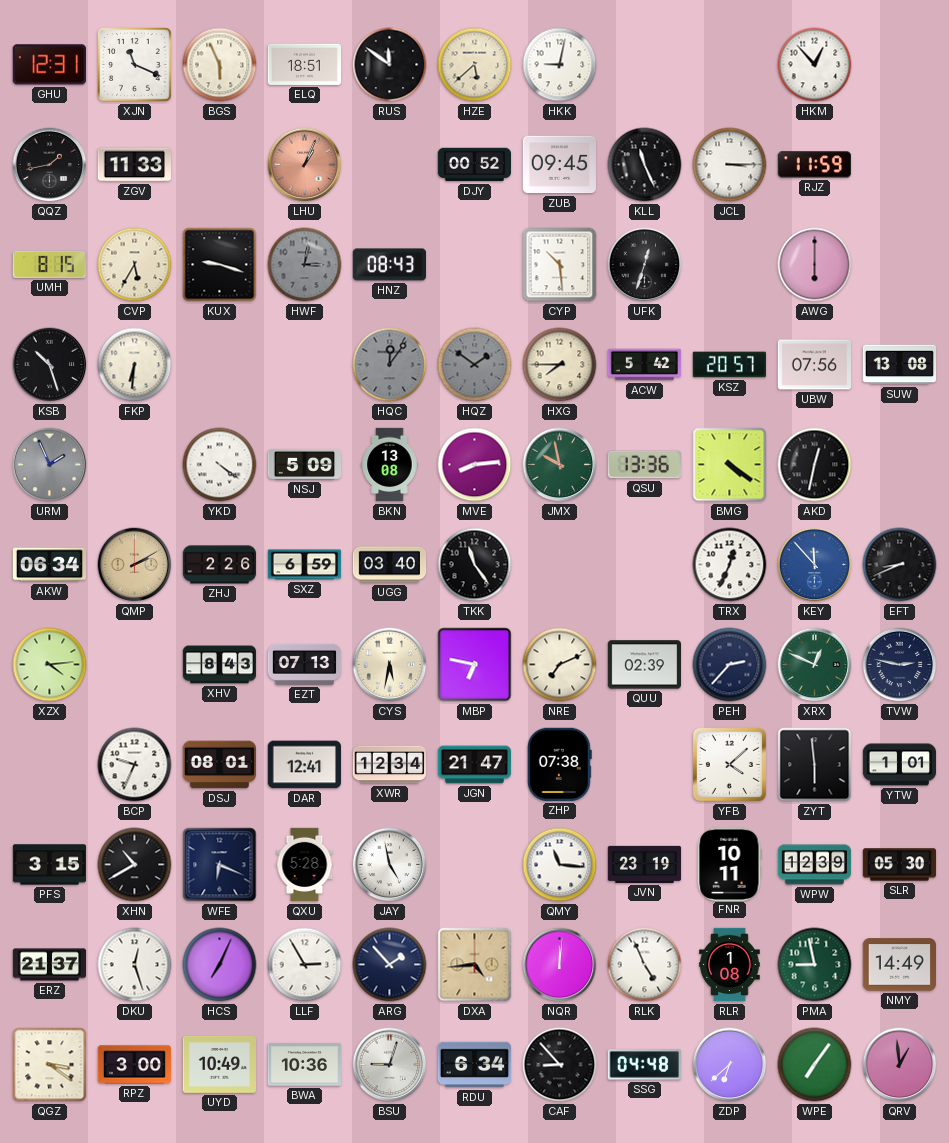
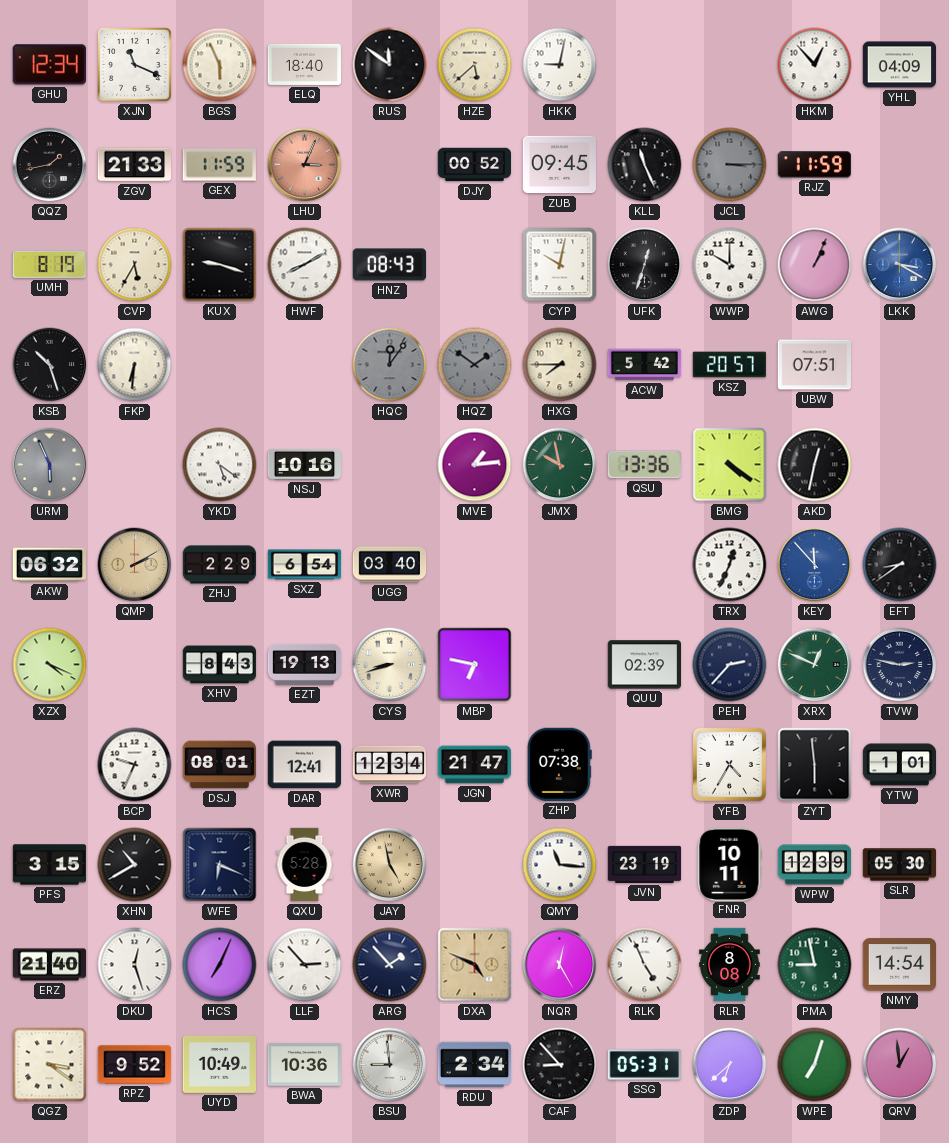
GHU: 12:31 -> 12:34
ELQ: 18:51 -> 18:40
YHL: none -> 04:09
ZGV: 11:33 -> 21:33
GEX: none -> 11:59
LHU: 1:04 -> 3:04
JCL dial: white -> grey
UMH: 8:15 -> 8:19
HWF: 3:02 -> 8:10
HWF dial: grey -> white
CYP: 10:29 -> 10:02
WWP: none -> 10:00
AWG: 6:00 -> 1:04
LKK: none -> 3:20
UBW: 07:56 -> 07:51
SUW: 13:08 -> none
URM: 1:56 -> 5:56
YKD: 4:21 -> 5:21
NSJ: 5:09 -> 10:16
BKN: 13:08 -> none
MVE: 8:14 -> 1:14
AKW: 06:34 -> 06:32
ZHJ: 2:26 -> 2:29
SXZ: 6:59 -> 6:54
TKK: 11:24 -> none
EFT: 8:41 -> 8:39
XZX: 4:14 -> 4:19
EZT: 07:13 -> 19:13
CYS: 5:32 -> 8:42
NRE: 7:11 -> none
YFB: 4:08 -> 4:35
JAY dial: white -> champagne
ERZ: 21:37 -> 21:40
LLF: 2:55 -> 2:53
DXA: 4:44 -> 4:49
NQR: 12:01 -> 12:25
RLR: 1:08 -> 8:08
NMY: 14:49 -> 14:54
RPZ: 3:00 -> 9:52
BSU: 9:03 -> 8:59
RDU: 6:34 -> 2:34
SSG: 04:48 -> 05:31
WPE: 7:06 -> 7:03
